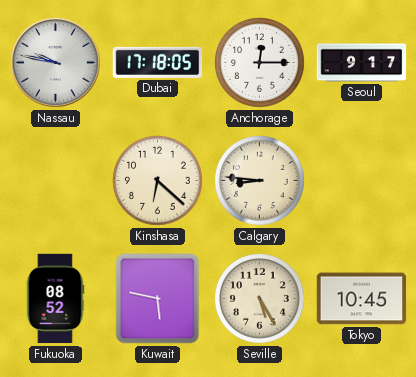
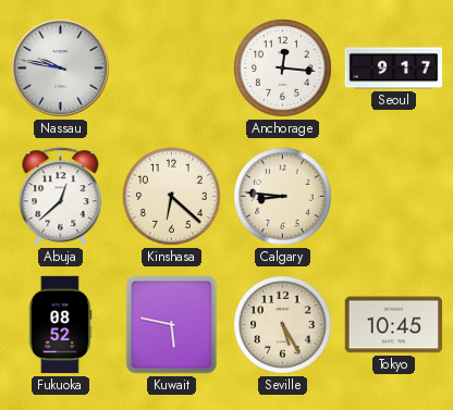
Dubai: 17:18 -> none
Anchorage: 12:15 -> 12:16
Abuja: none -> 12:38
